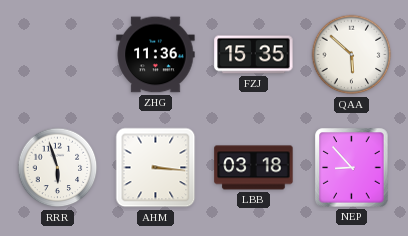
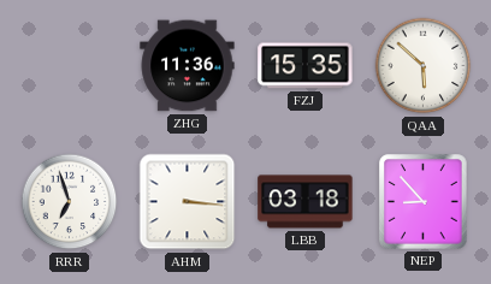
RRR: 5:57 -> 6:57
